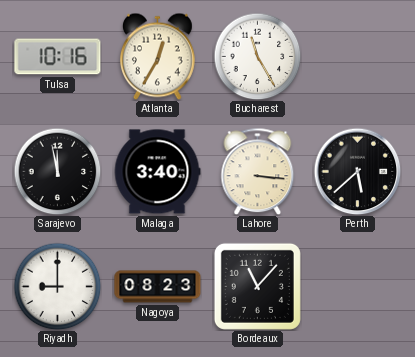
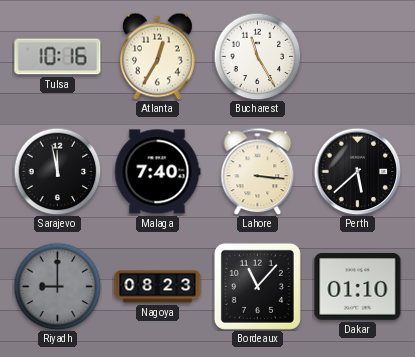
Malaga: 3:40 -> 7:40
Riyadh dial: white -> grey
Dakar: none -> 01:10
